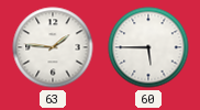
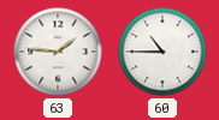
60: 5:45 -> 10:45
